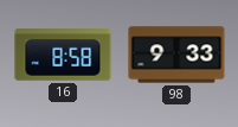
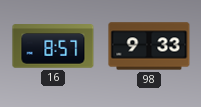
16: 8:58 -> 8:57
